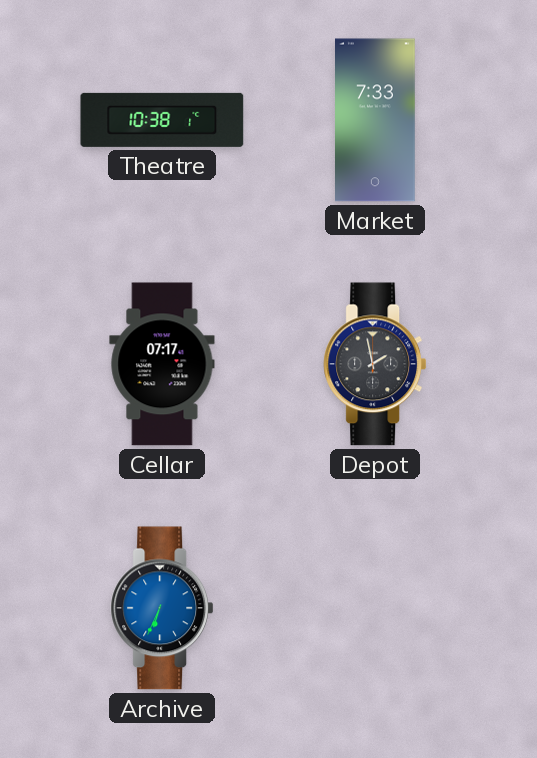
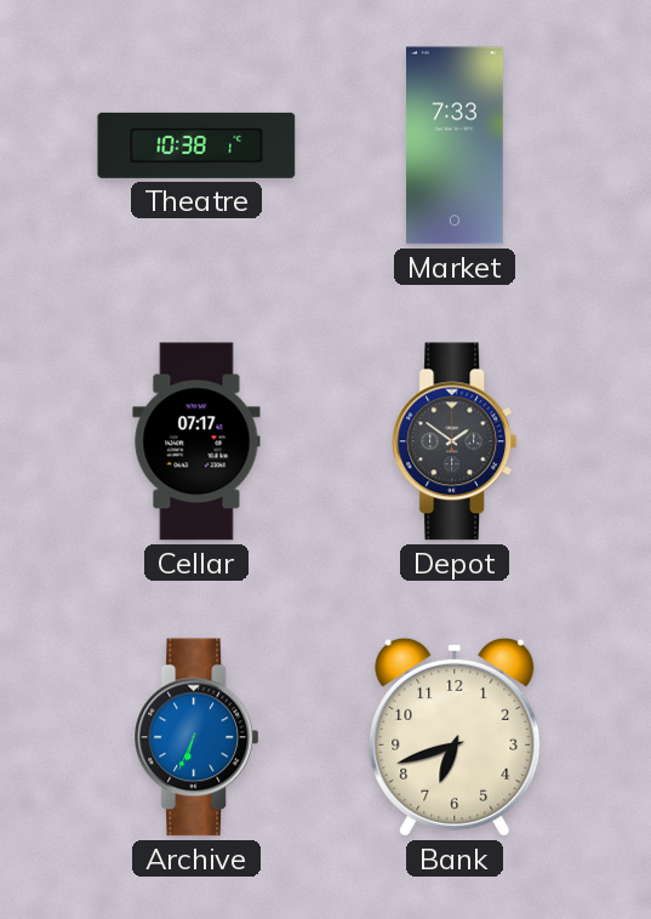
Depot: 1:58 -> 1:51
Bank: none -> 6:42
